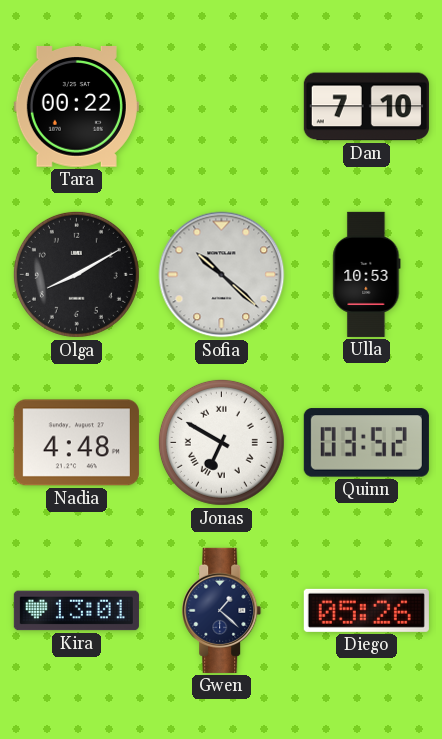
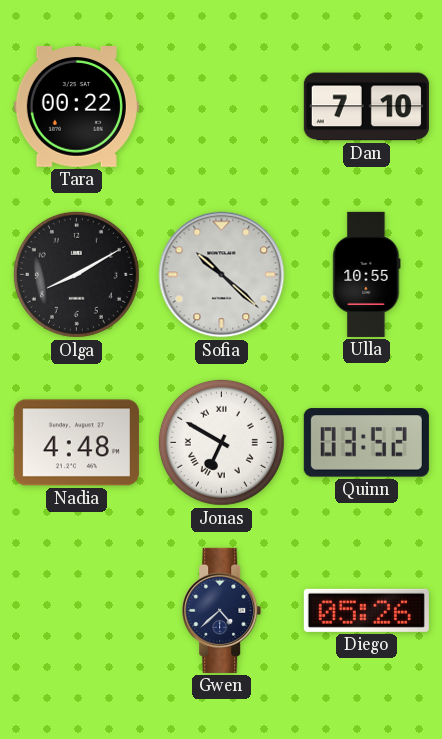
Ulla: 10:53 -> 10:55
Kira: 13:01 -> none
Gwen: 1:22 -> 4:38
